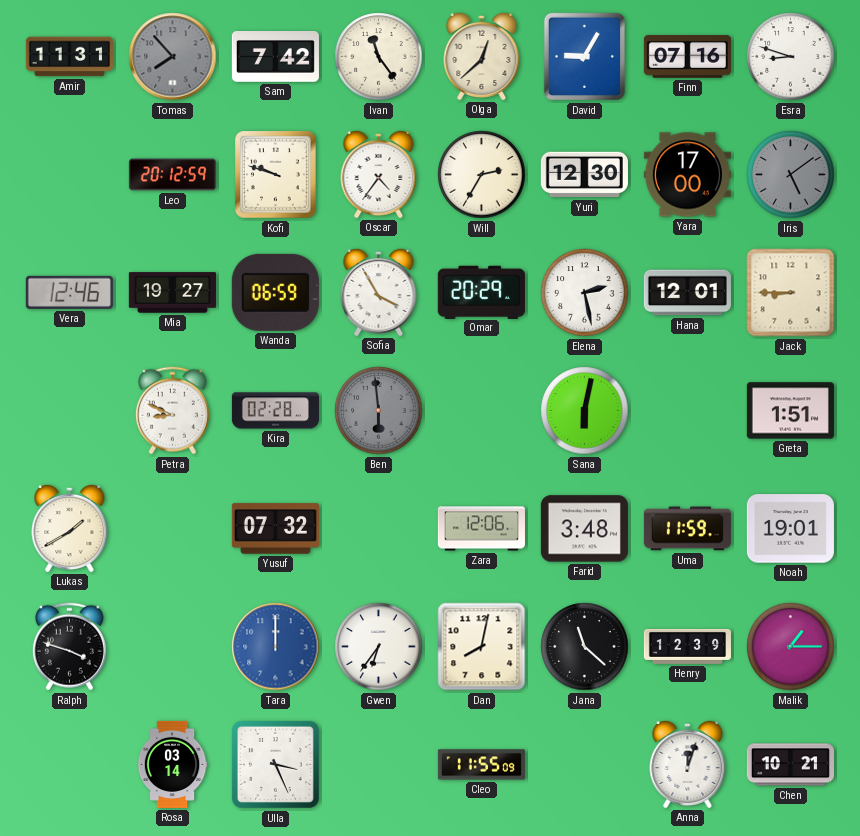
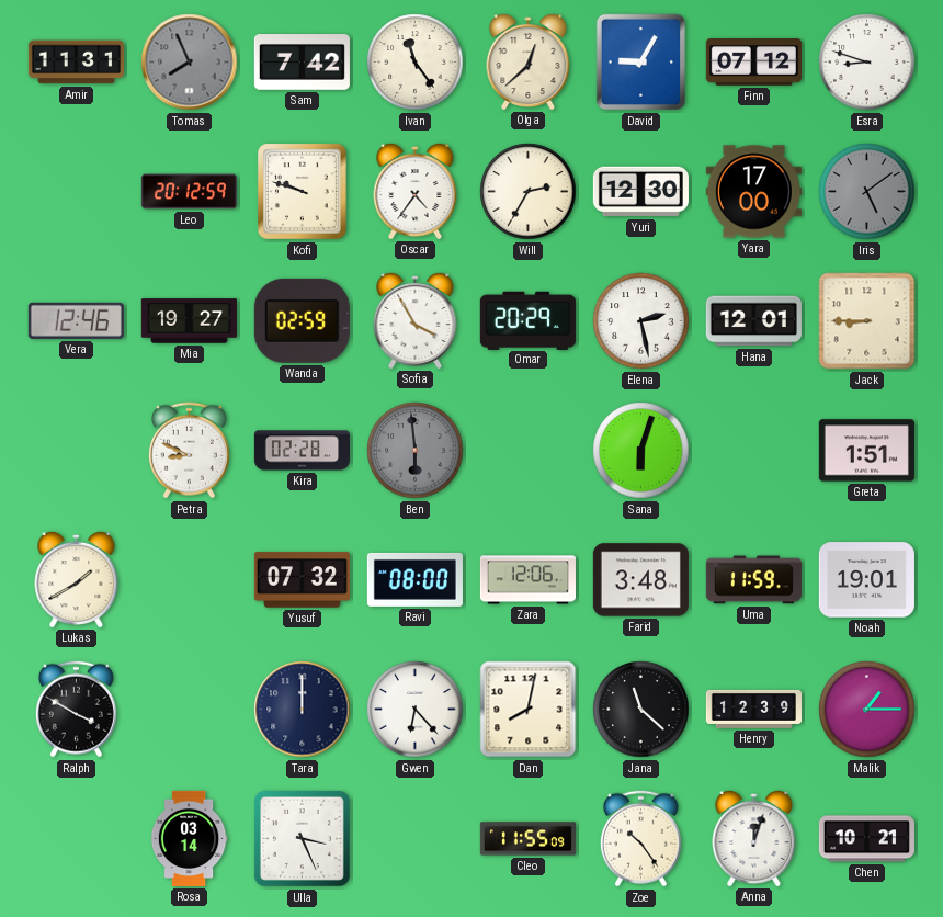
Tomas: 7:53 -> 7:56
Finn: 07:16 -> 07:12
Wanda: 06:59 -> 02:59
Sana: 6:02 -> 6:03
Ravi: none -> 08:00
Ralph: 3:48 -> 3:50
Tara dial: blue -> navy
Gwen: 6:36 -> 6:23
Zoe: none -> 10:24
